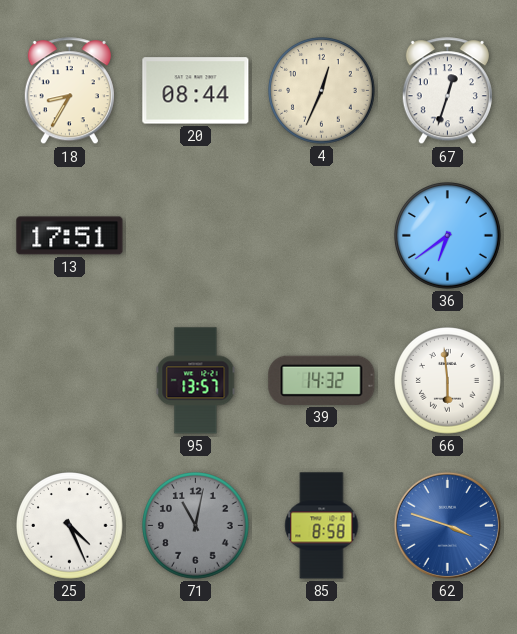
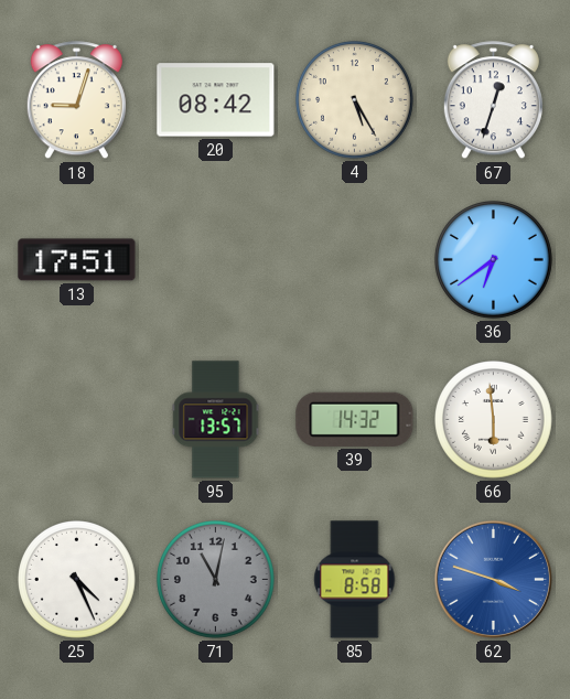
18: 8:35 -> 9:03
20: 08:44 -> 08:42
4: 12:34 -> 5:25
